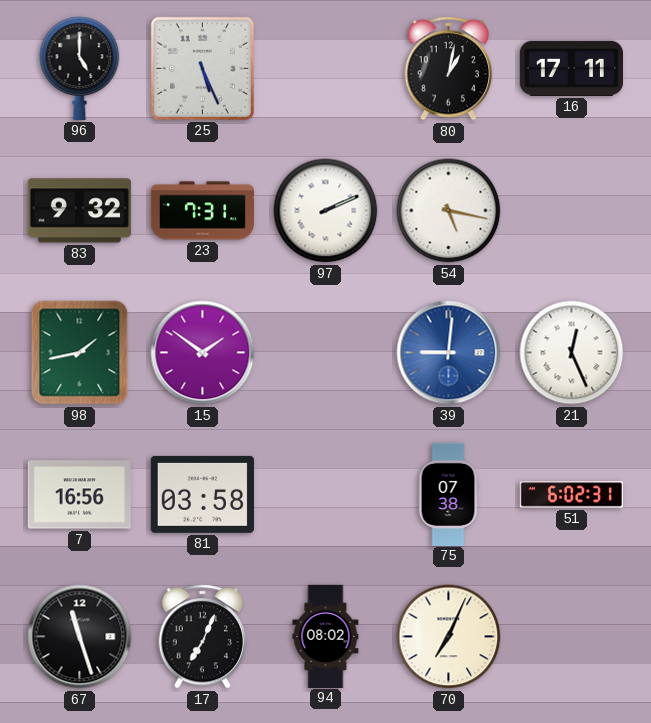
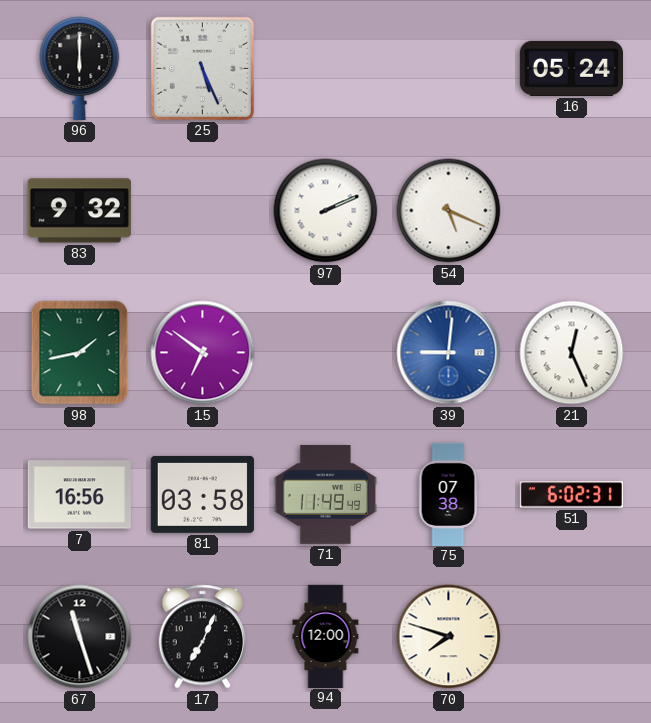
96: 5:00 -> 6:00
80: 1:02 -> none
16: 17:11 -> 05:24
23: 7:31 -> none
54: 5:17 -> 5:19
15: 1:51 -> 6:51
71: none -> 11:49
94: 08:02 -> 12:00
70: 7:04 -> 7:48
